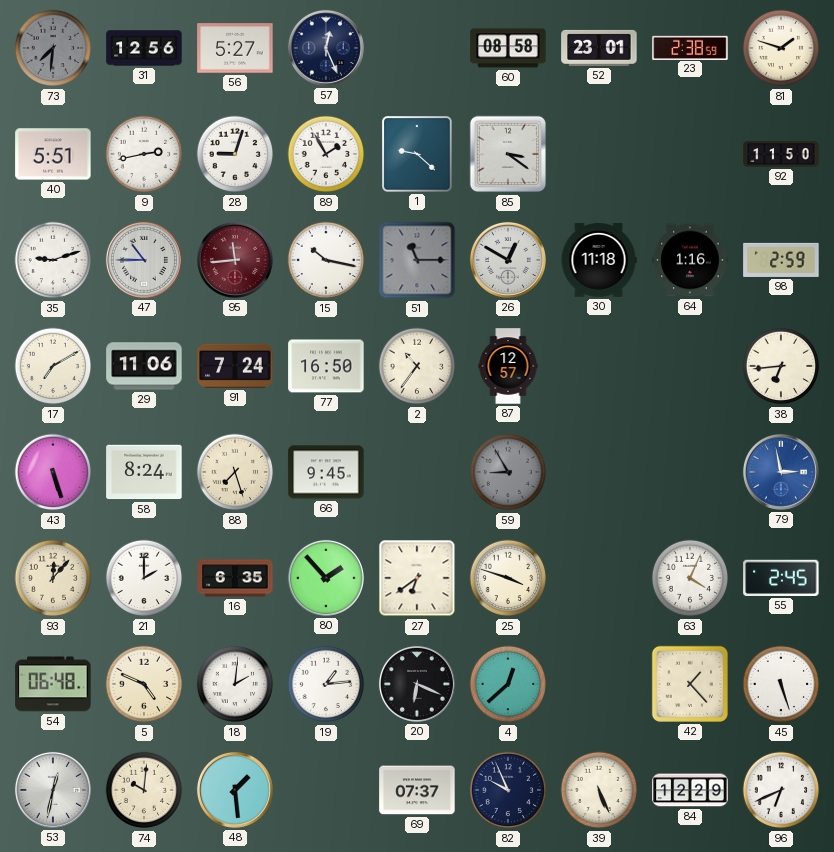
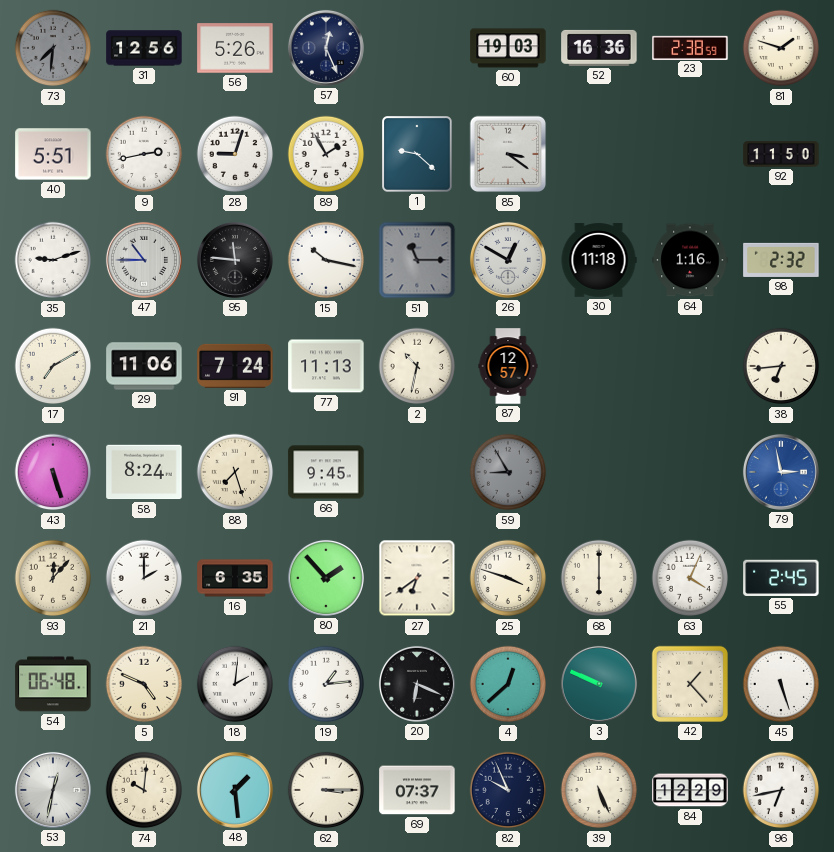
56: 5:27 -> 5:26
60: 08:58 -> 19:03
52: 23:01 -> 16:36
95: 11:44 -> 11:46
95 dial: burgundy -> black
98: 2:59 -> 2:32
77: 16:50 -> 11:13
2: 10:36 -> 10:32
68: none -> 6:00
3: none -> 9:49
62: none -> 3:15
96: 6:41 -> 6:43
